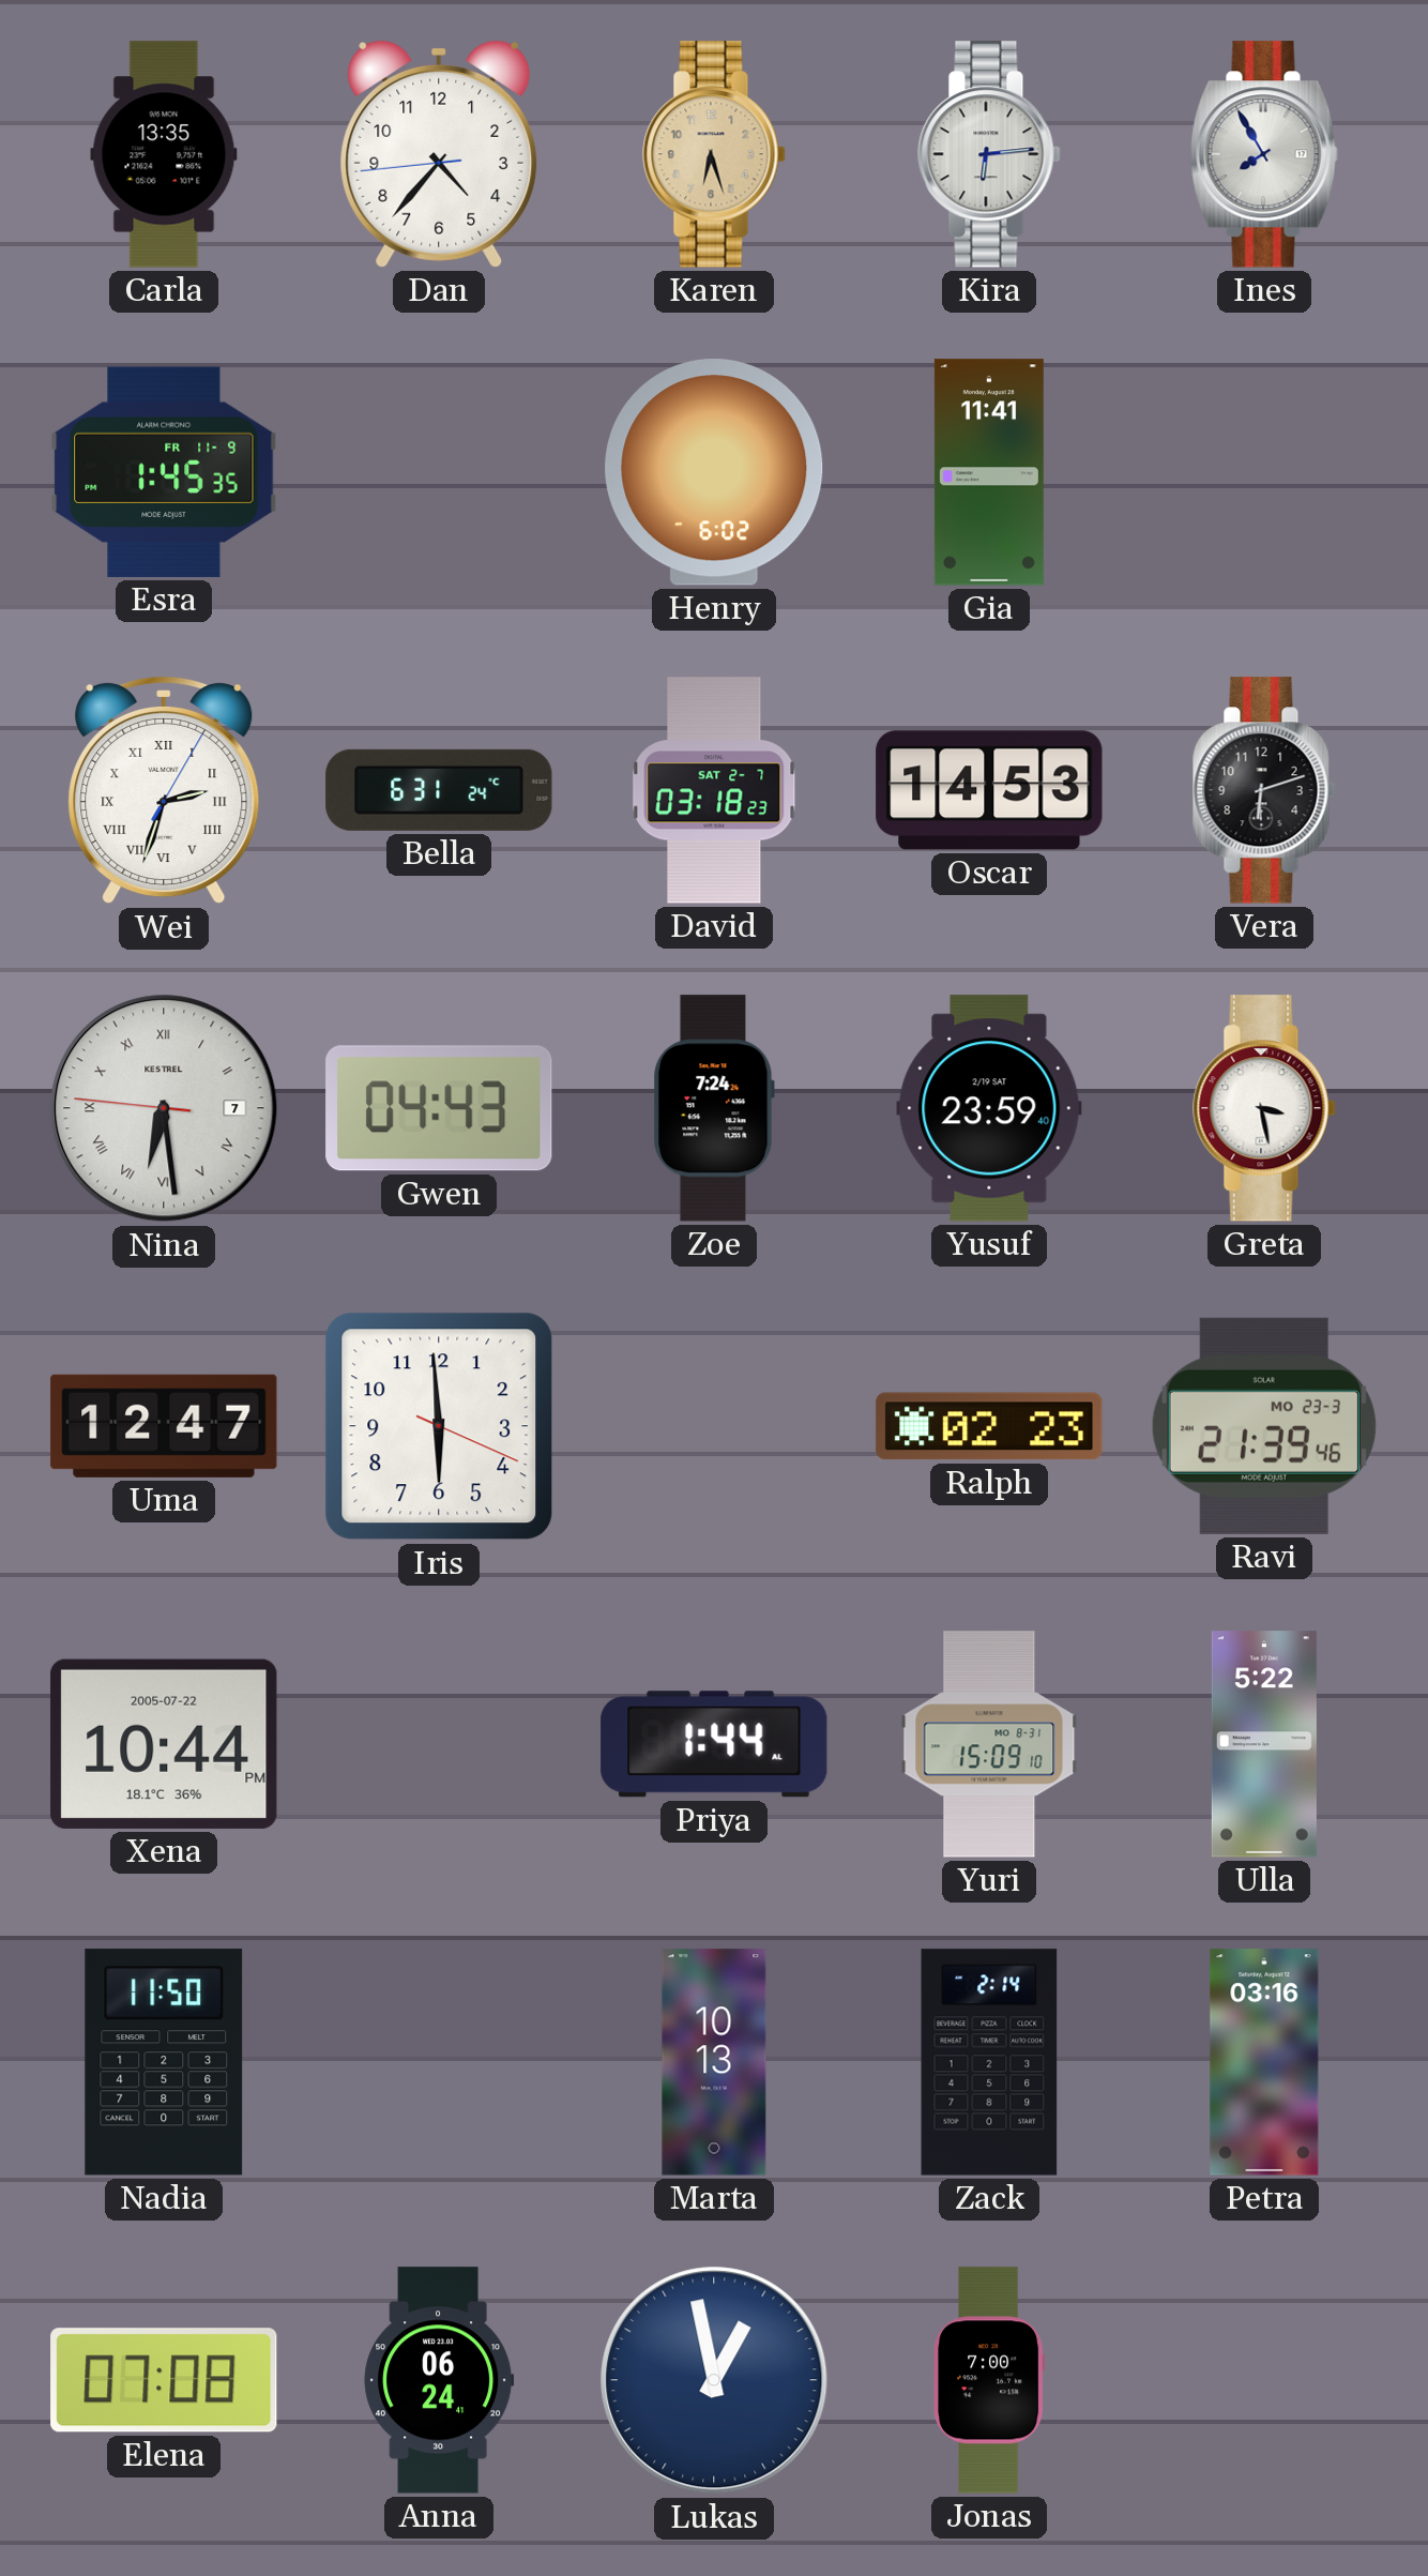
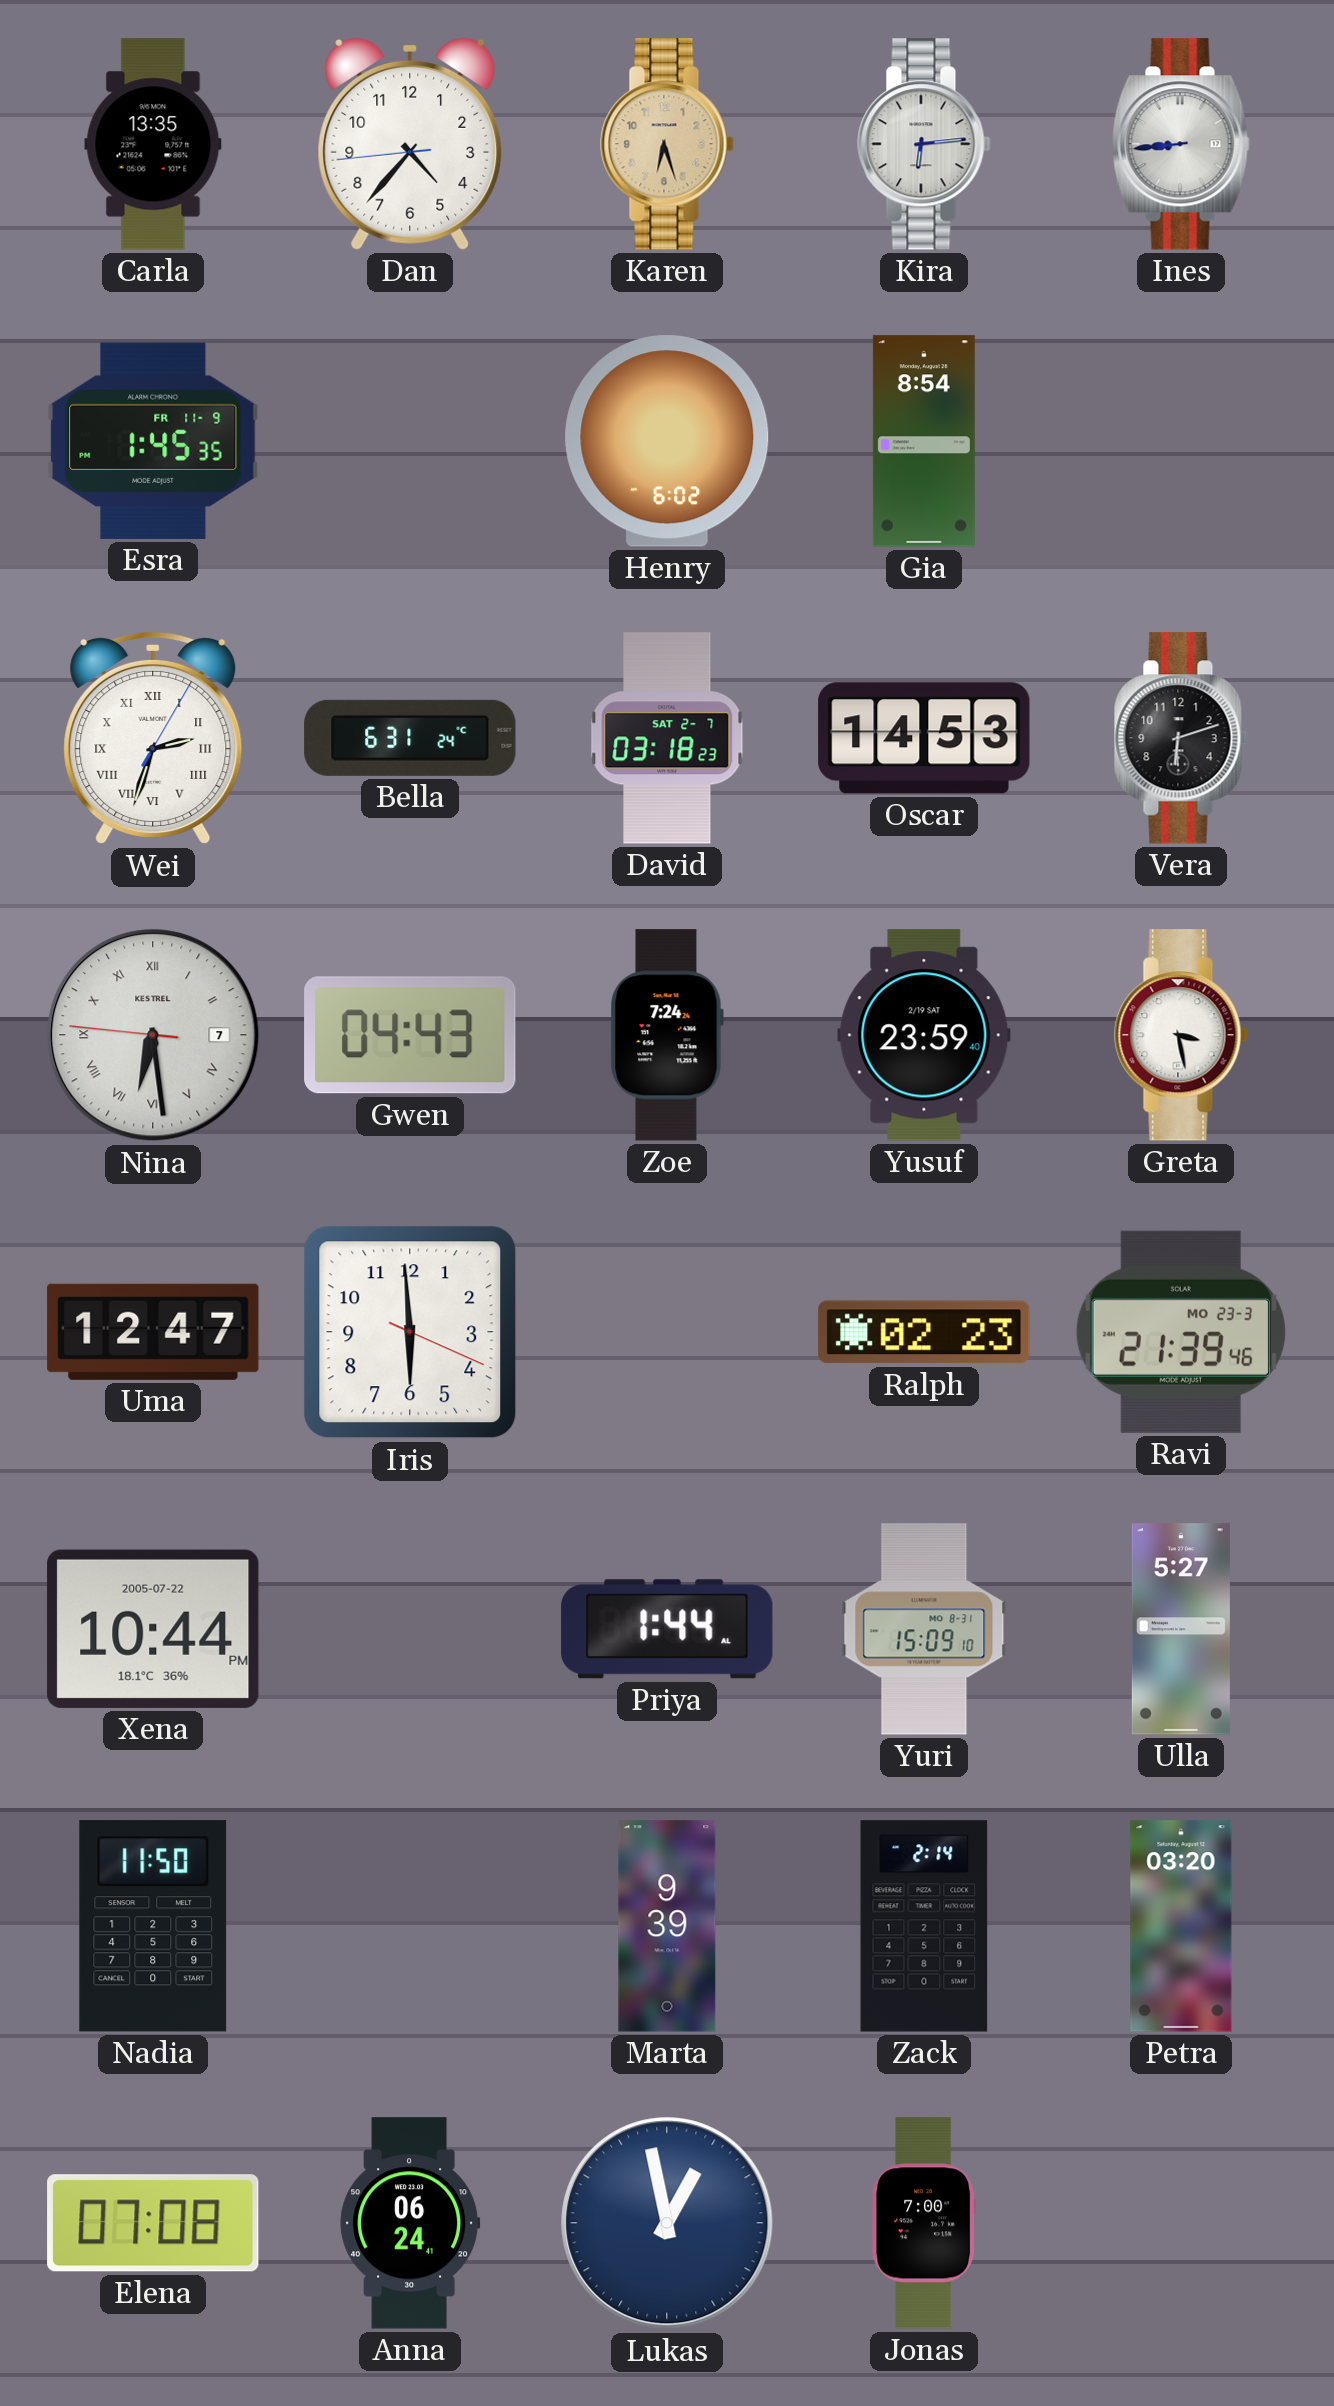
Ines: 7:55 -> 8:44
Gia: 11:41 -> 8:54
Ulla: 5:22 -> 5:27
Marta: 10:13 -> 9:39
Petra: 03:16 -> 03:20
